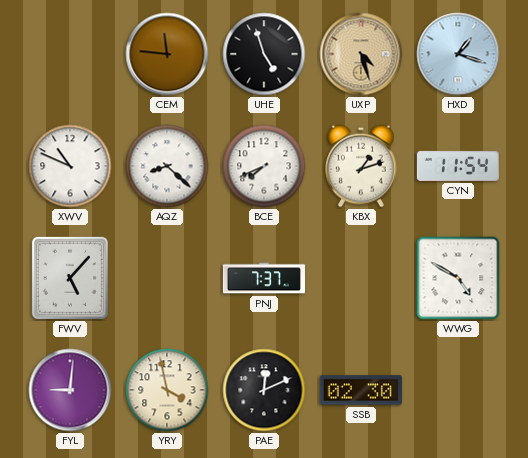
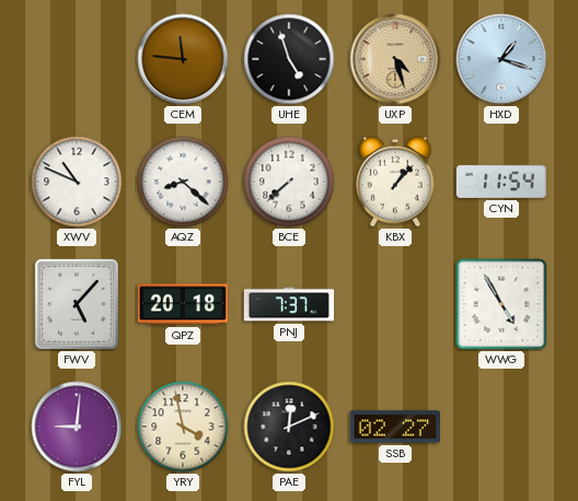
BCE: 7:41 -> 7:38
KBX: 1:12 -> 1:07
QPZ: none -> 20:18
WWG: 4:50 -> 4:55
SSB: 02:30 -> 02:27
